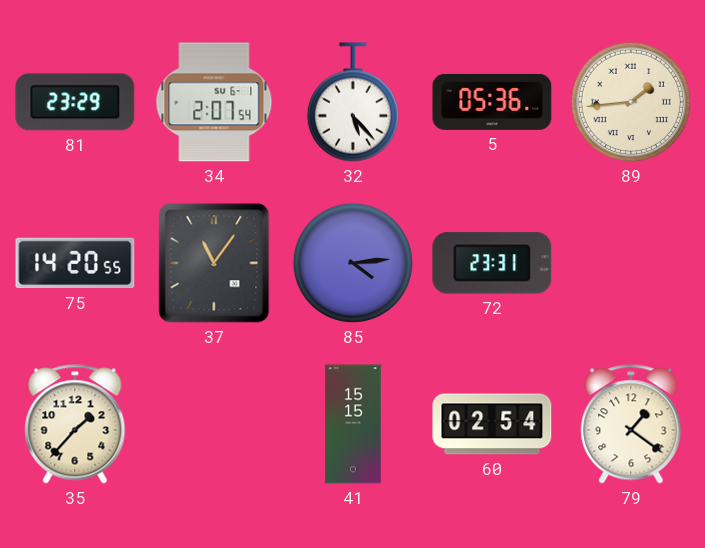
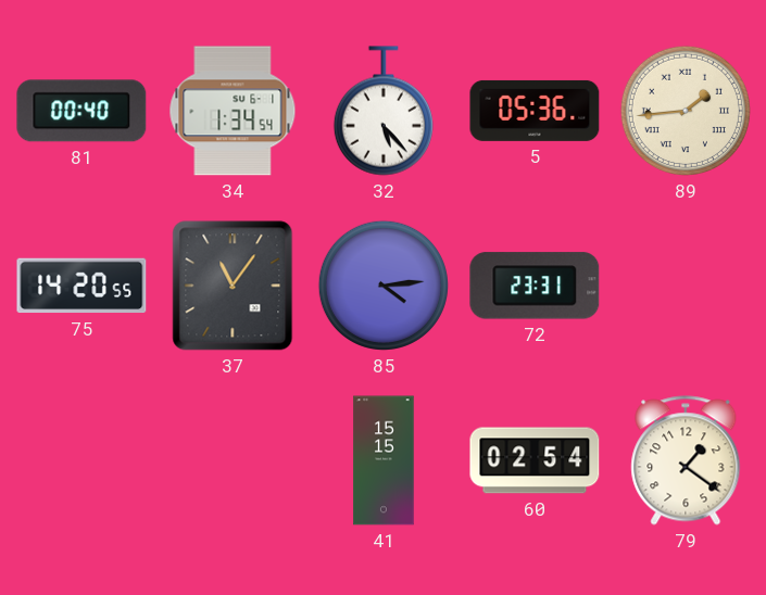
81: 23:29 -> 00:40
34: 2:07 -> 1:34
35: 1:37 -> none
